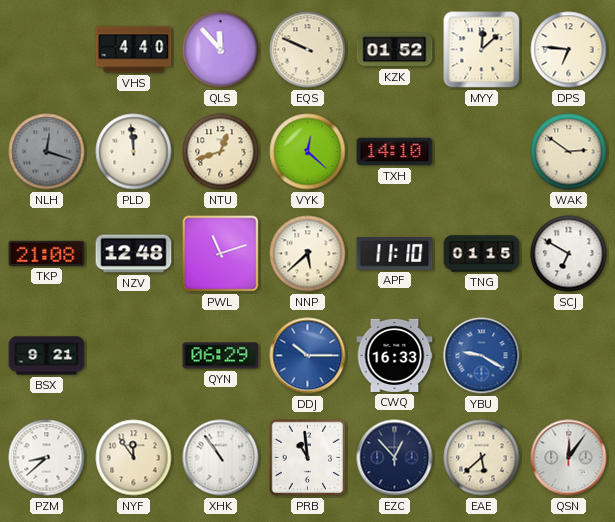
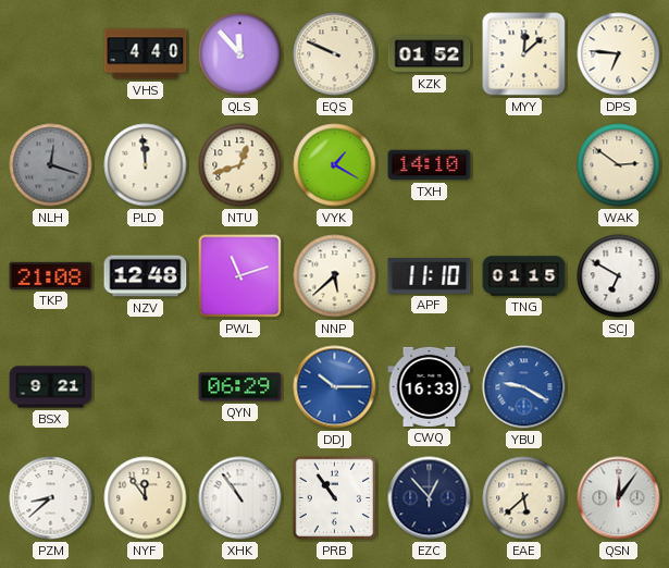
VYK: 12:22 -> 1:20
PRB: 10:59 -> 10:54
